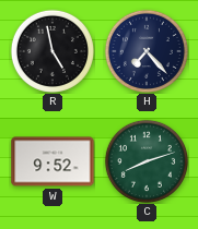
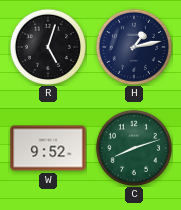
R: 4:58 -> 5:03
H: 7:23 -> 1:13
